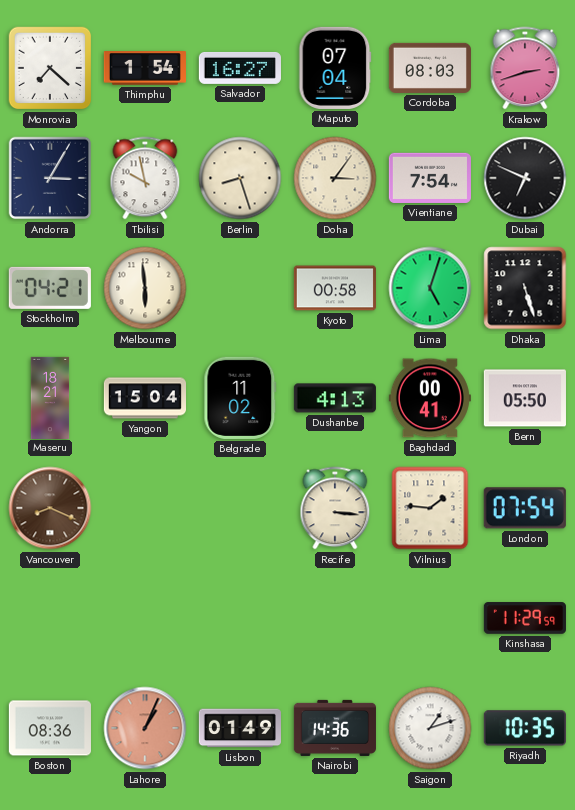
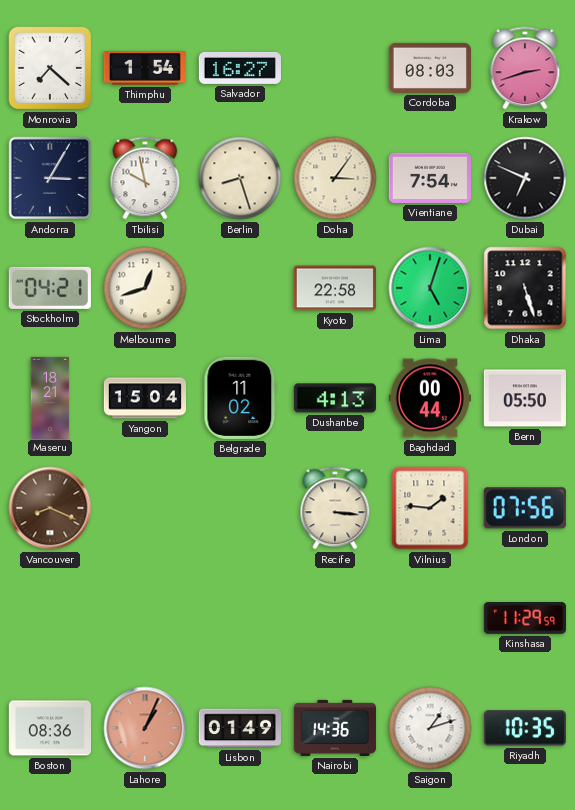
Maputo: 07:04 -> none
Melbourne: 5:59 -> 12:42
Kyoto: 00:58 -> 22:58
Baghdad: 00:41 -> 00:44
London: 07:54 -> 07:56
